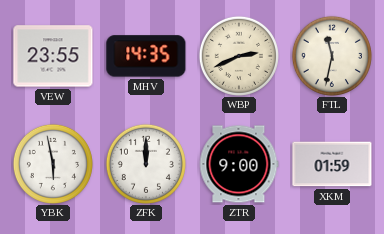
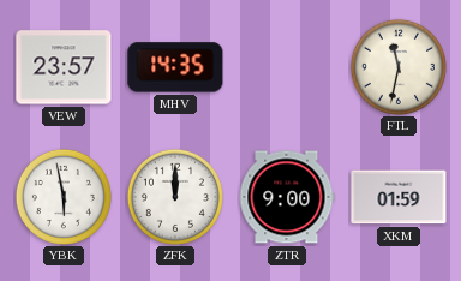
VEW: 23:55 -> 23:57
WBP: 2:41 -> none
